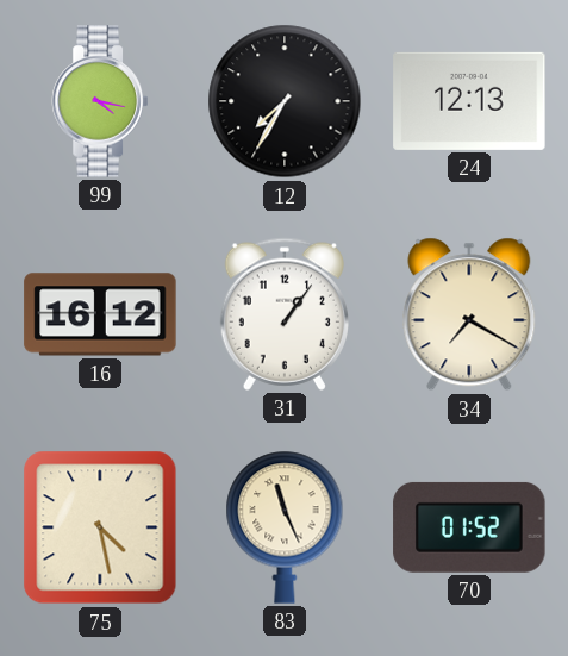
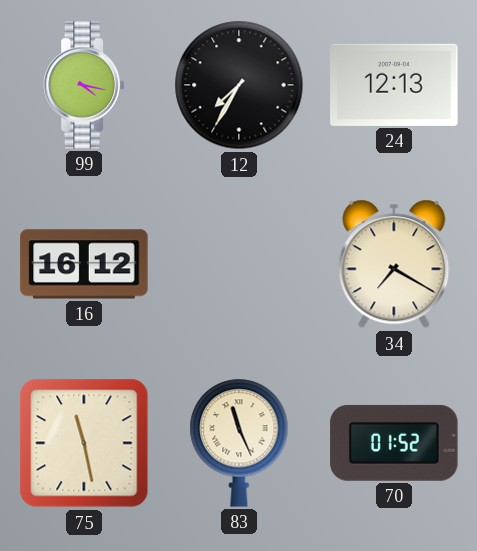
31: 1:06 -> none
75: 4:28 -> 11:28
